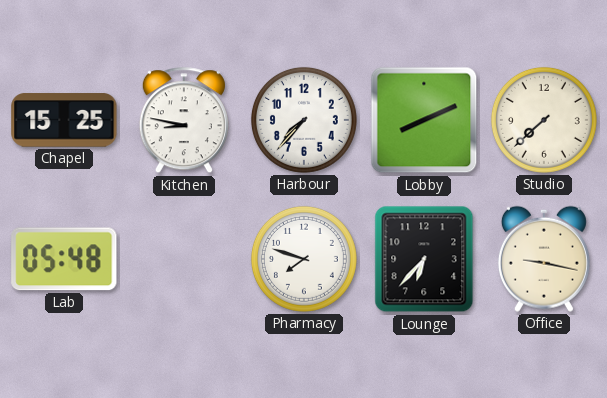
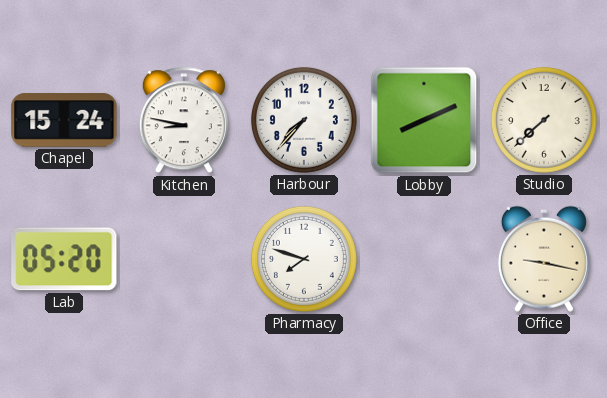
Chapel: 15:25 -> 15:24
Lab: 05:48 -> 05:20
Lounge: 6:37 -> none
